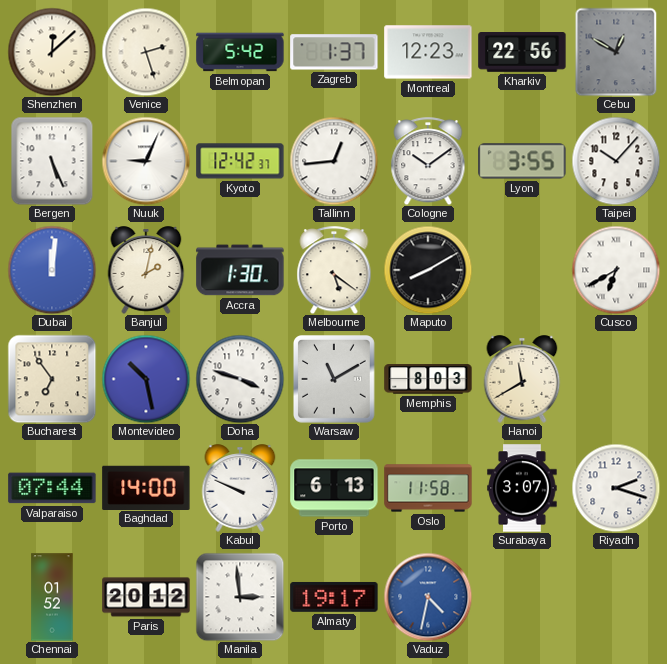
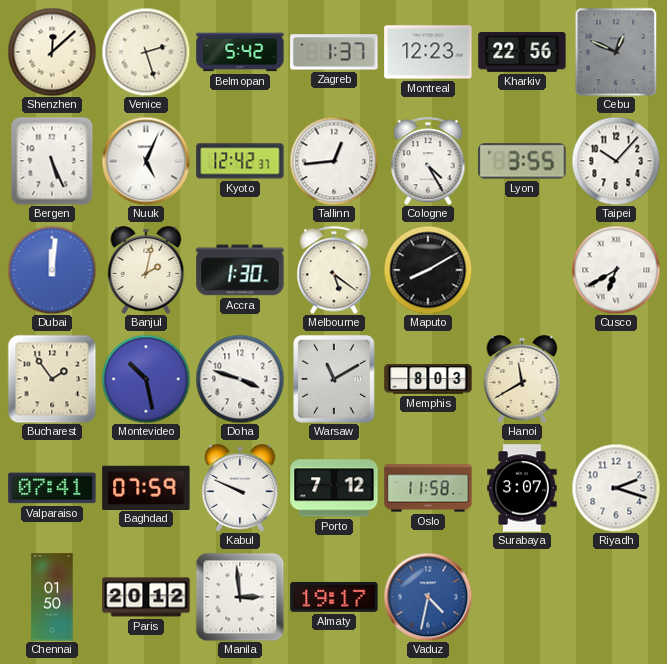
Cebu: 12:50 -> 12:49
Nuuk: 9:04 -> 5:04
Cologne: 10:09 -> 4:25
Bucharest: 6:54 -> 1:54
Valparaiso: 07:44 -> 07:41
Baghdad: 14:00 -> 07:59
Porto: 6:13 -> 7:12
Chennai: 01:52 -> 01:50
